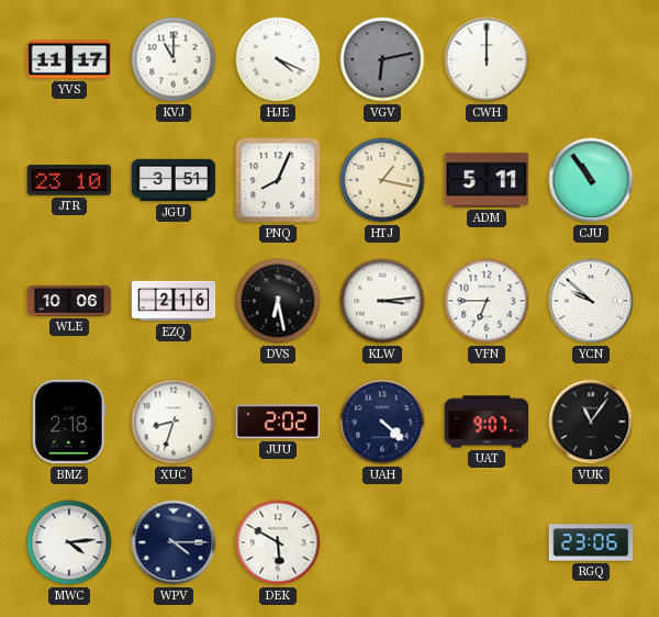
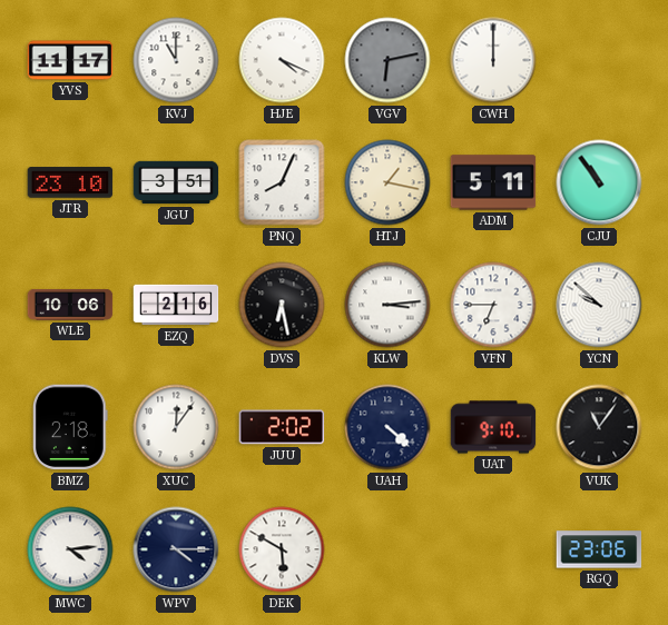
XUC: 8:33 -> 12:06
UAT: 9:07 -> 9:10
